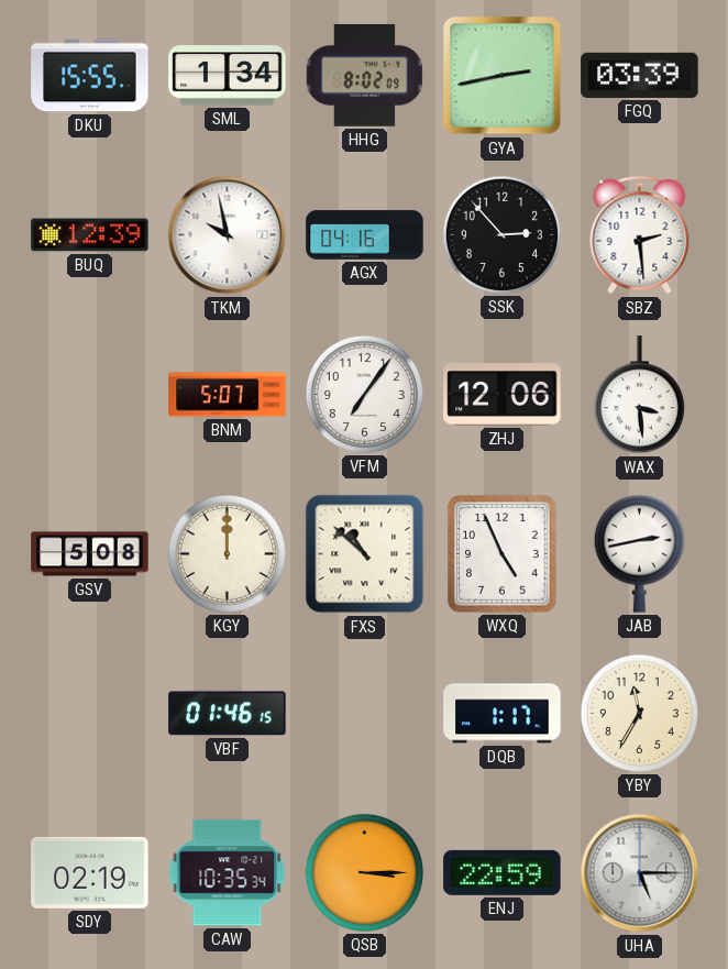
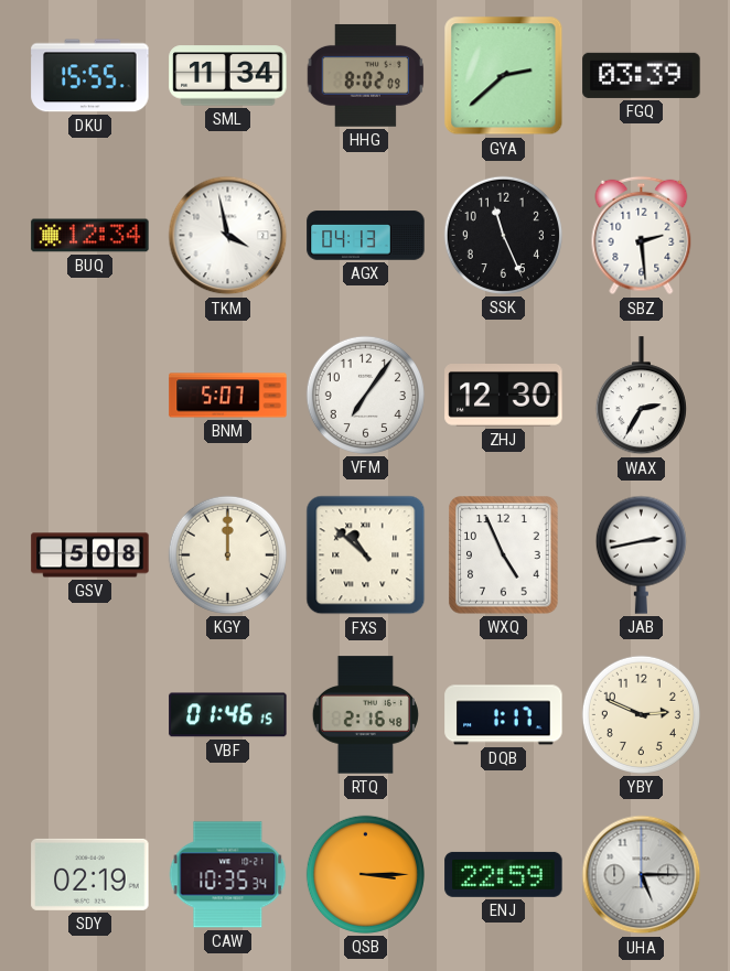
SML: 1:34 -> 11:34
GYA: 2:43 -> 2:38
BUQ: 12:39 -> 12:34
TKM: 9:58 -> 3:58
AGX: 04:16 -> 04:13
SSK: 2:53 -> 11:26
ZHJ: 12:06 -> 12:30
WAX: 3:29 -> 2:35
RTQ: none -> 2:16
YBY: 11:35 -> 2:49
